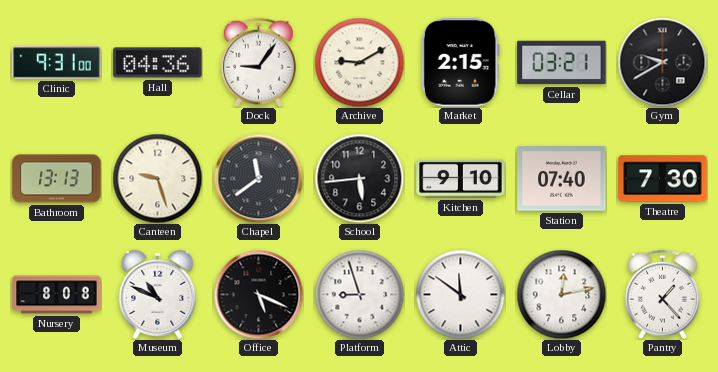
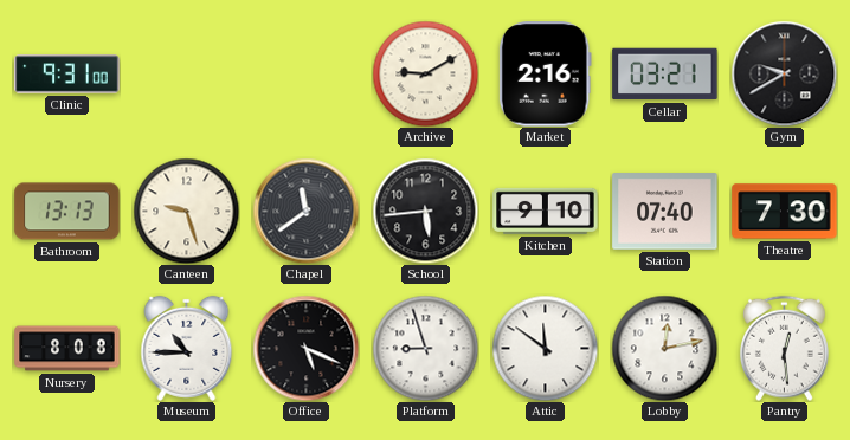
Hall: 04:36 -> none
Dock: 9:06 -> none
Market: 2:15 -> 2:16
Museum: 10:49 -> 10:45
Pantry: 1:23 -> 12:29
